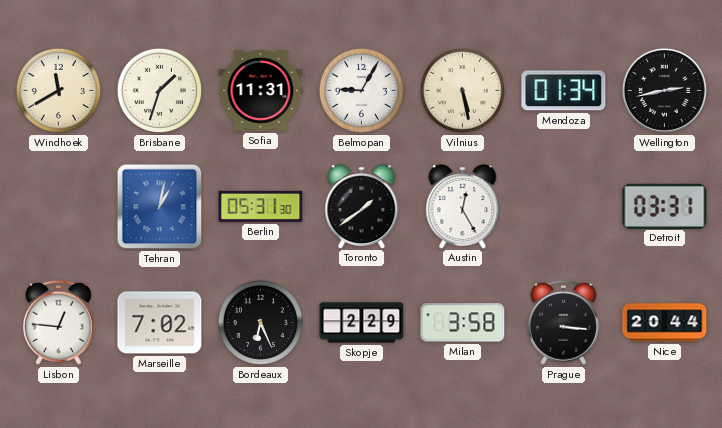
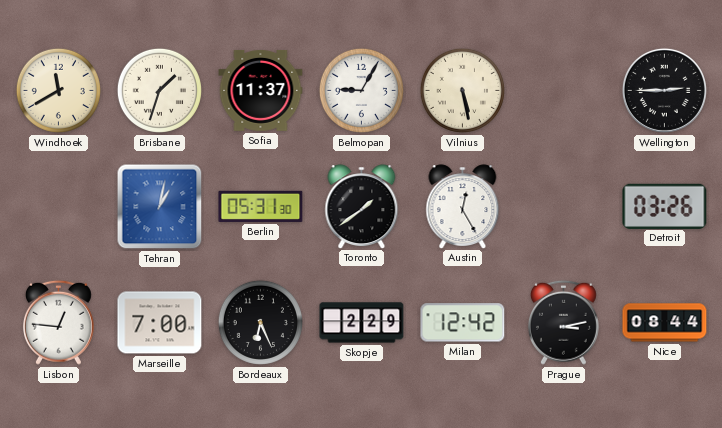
Sofia: 11:31 -> 11:37
Mendoza: 01:34 -> none
Wellington: 2:43 -> 2:45
Detroit: 03:31 -> 03:26
Marseille: 7:02 -> 7:00
Milan: 3:58 -> 12:42
Prague: 3:16 -> 3:13
Nice: 20:44 -> 08:44
